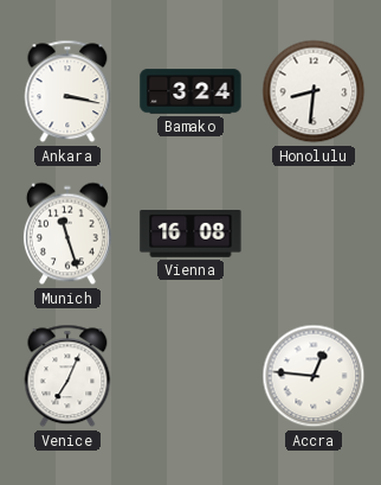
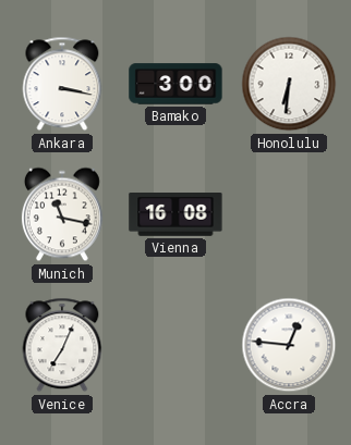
Bamako: 3:24 -> 3:00
Honolulu: 8:31 -> 6:31
Munich: 11:27 -> 11:17
